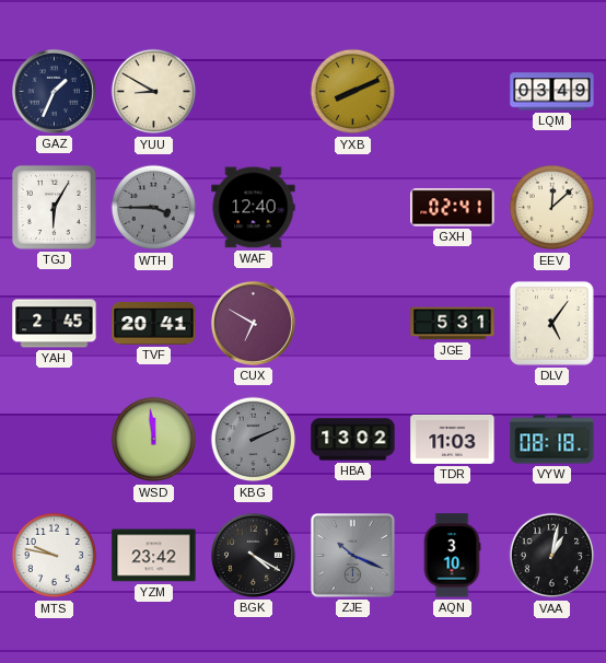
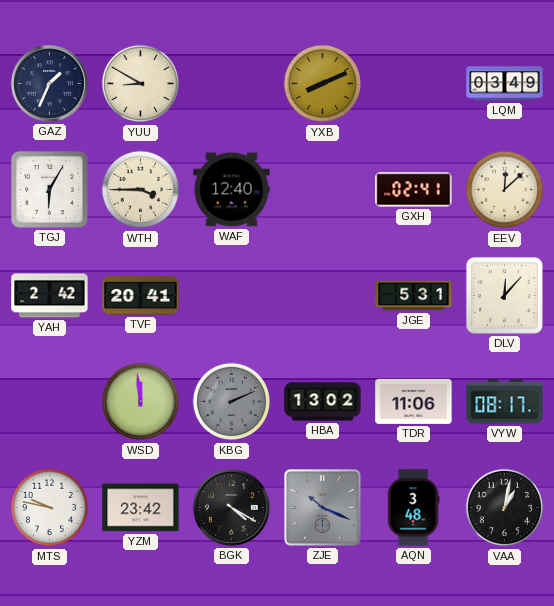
WTH dial: grey -> cream
YAH: 2:45 -> 2:42
CUX: 6:50 -> none
DLV: 5:06 -> 12:07
TDR: 11:03 -> 11:06
VYW: 08:18 -> 08:17
AQN: 3:10 -> 3:48
